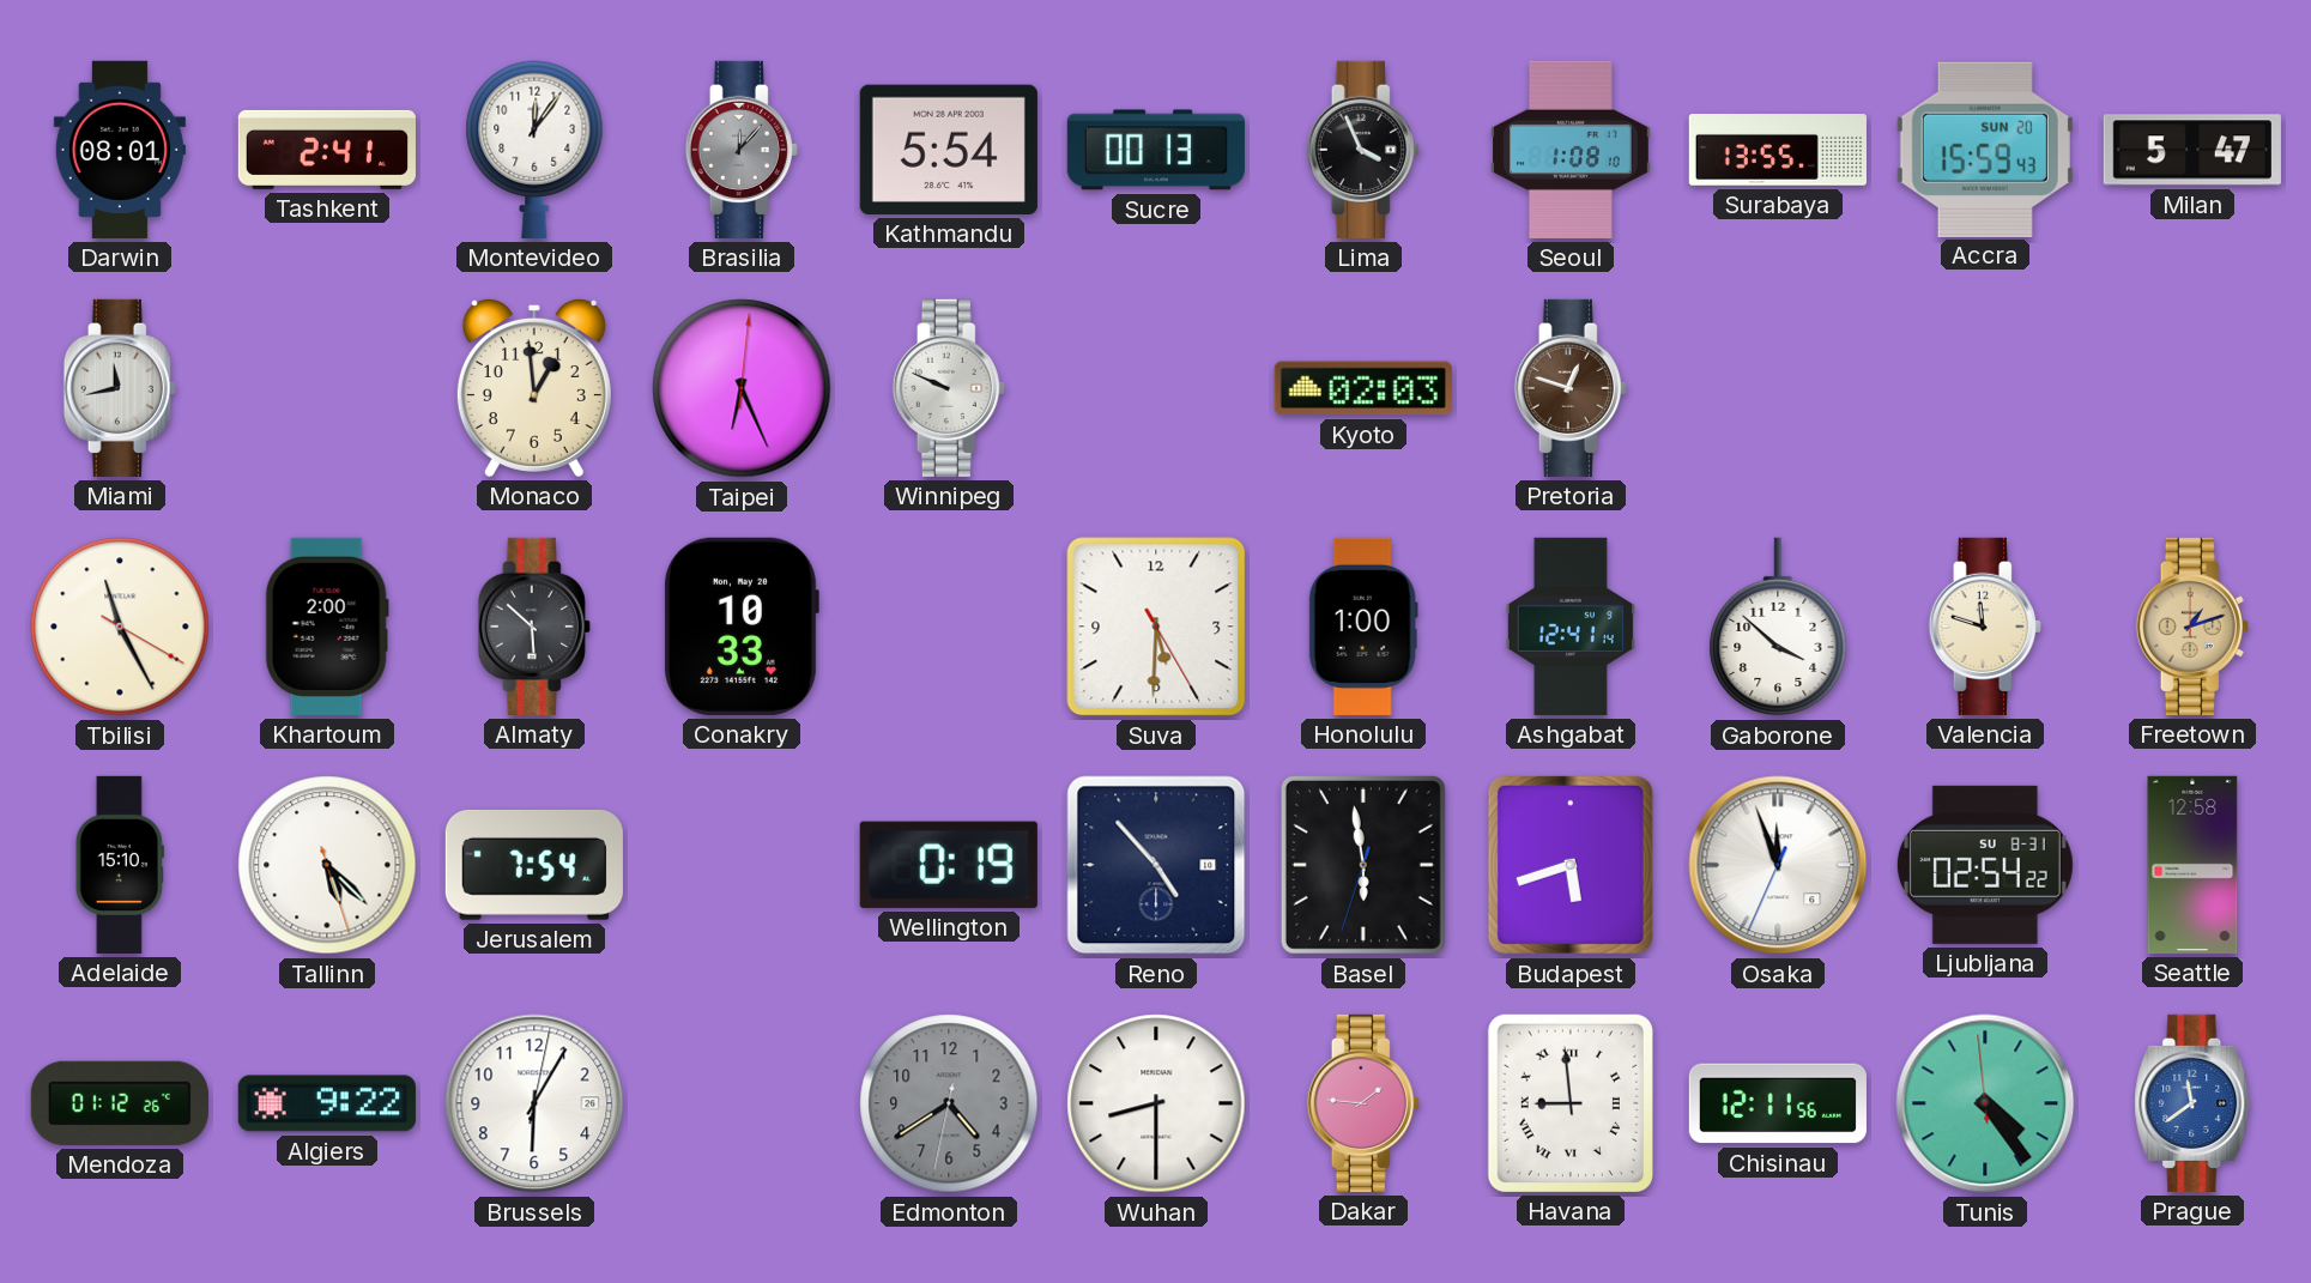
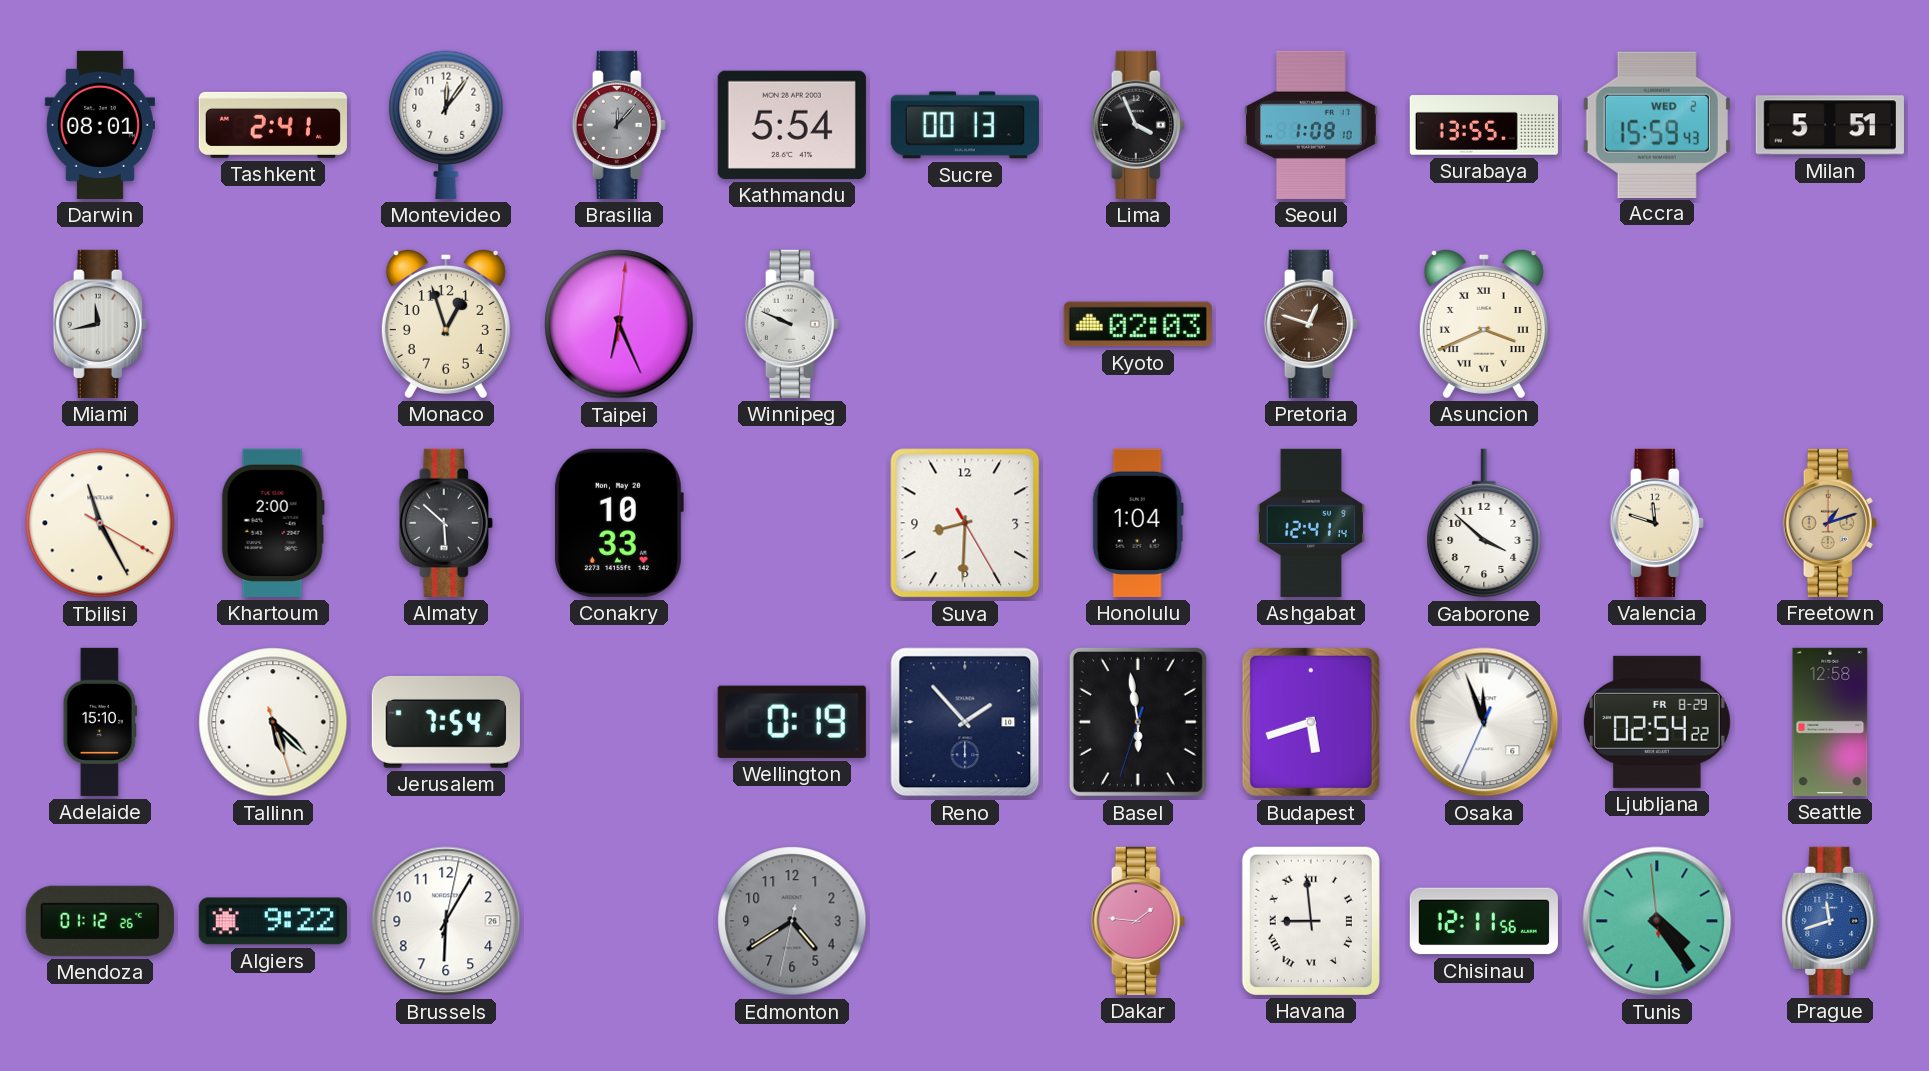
Accra date: SUN 20 -> WED 2
Milan: 5:47 -> 5:51
Monaco: 12:59 -> 12:57
Asuncion: none -> 3:41
Suva: 5:30 -> 8:30
Honolulu: 1:00 -> 1:04
Reno: 4:53 -> 1:53
Ljubljana date: SU 8-31 -> FR 8-29
Wuhan: 8:30 -> none
Prague: 11:39 -> 11:42
